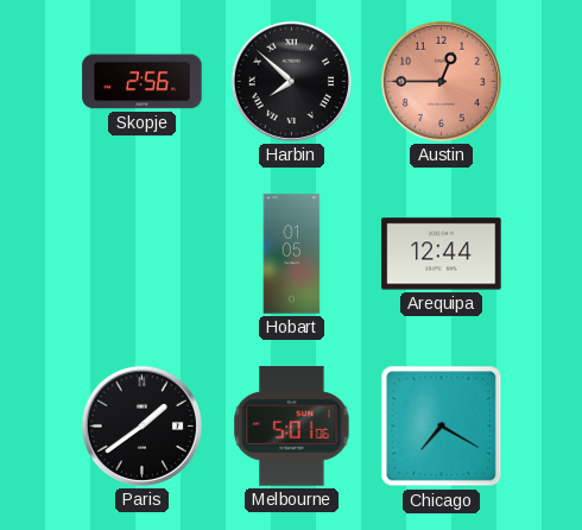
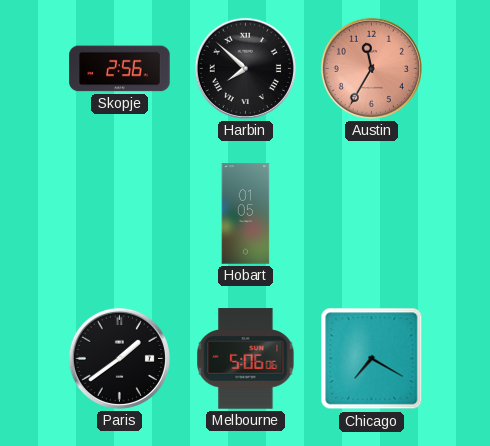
Austin: 12:45 -> 11:35
Arequipa: 12:44 -> none
Melbourne: 5:01 -> 5:06
